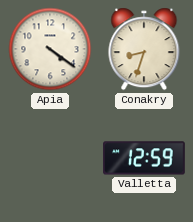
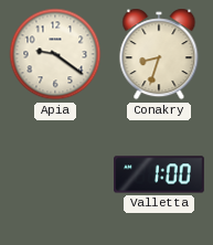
Apia: 4:21 -> 9:21
Valletta: 12:59 -> 1:00
